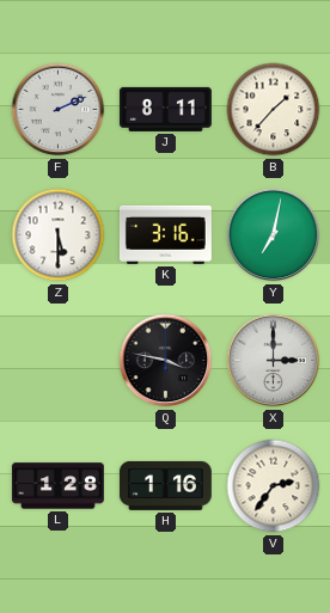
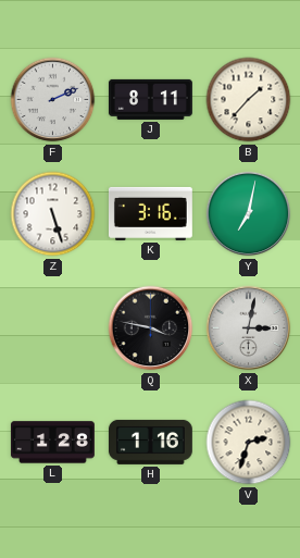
Z: 5:30 -> 5:27
X: 3:00 -> 3:02
V: 2:36 -> 2:33
